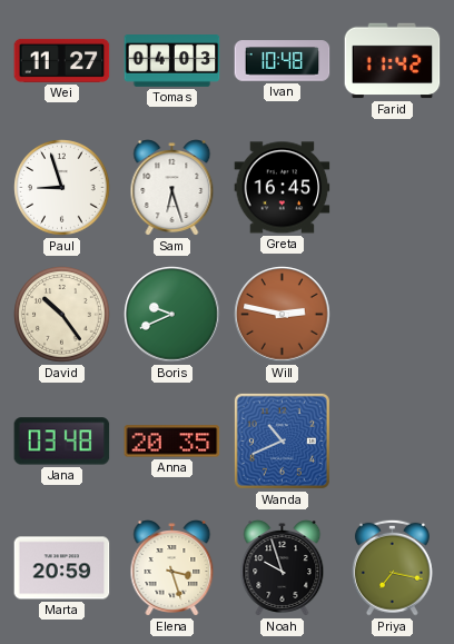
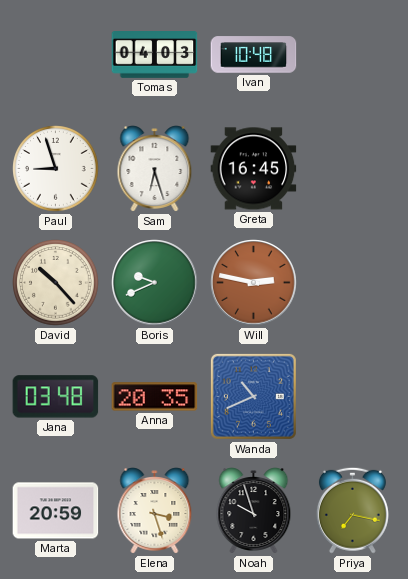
Wei: 11:27 -> none
Farid: 11:42 -> none
David: 10:24 -> 10:23
